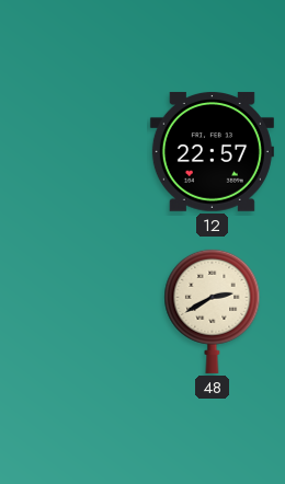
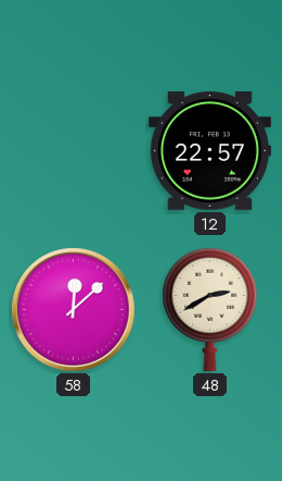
58: none -> 12:08
